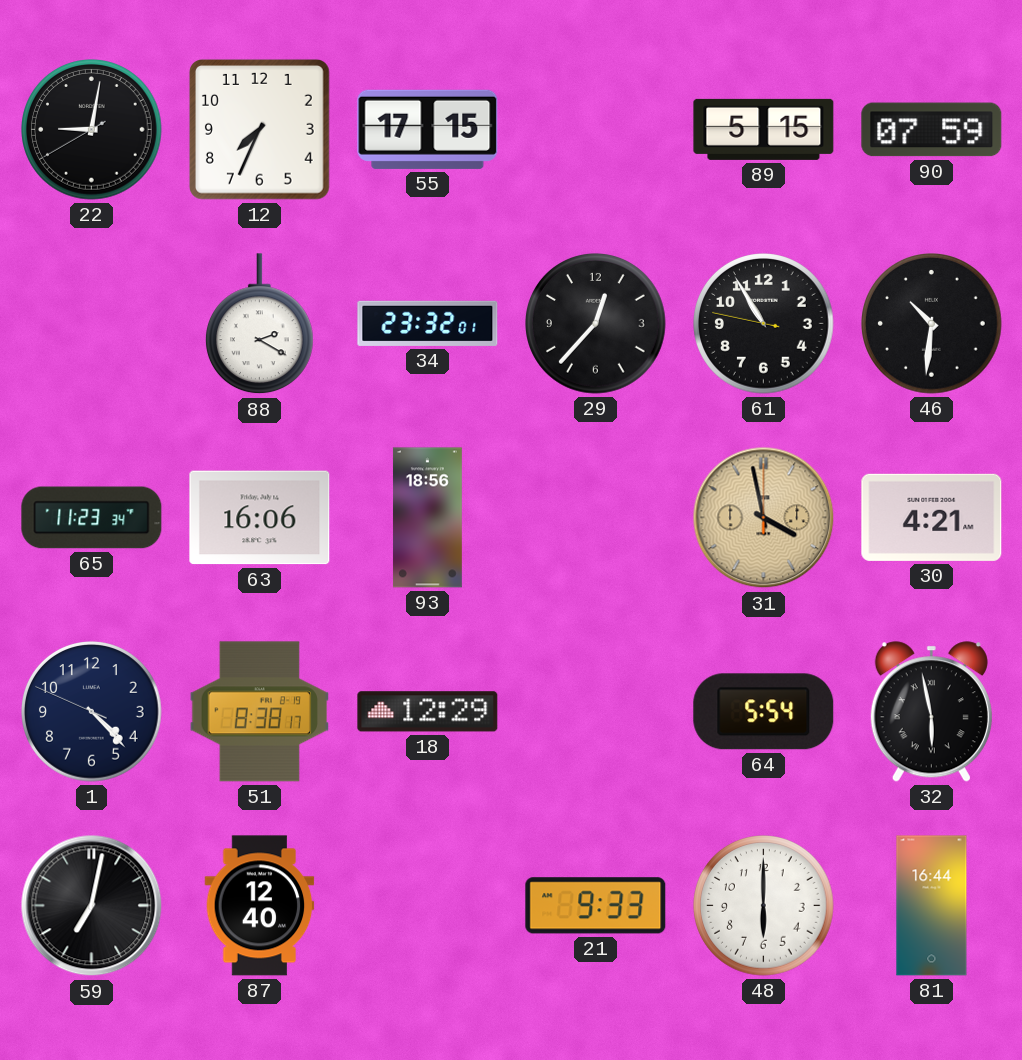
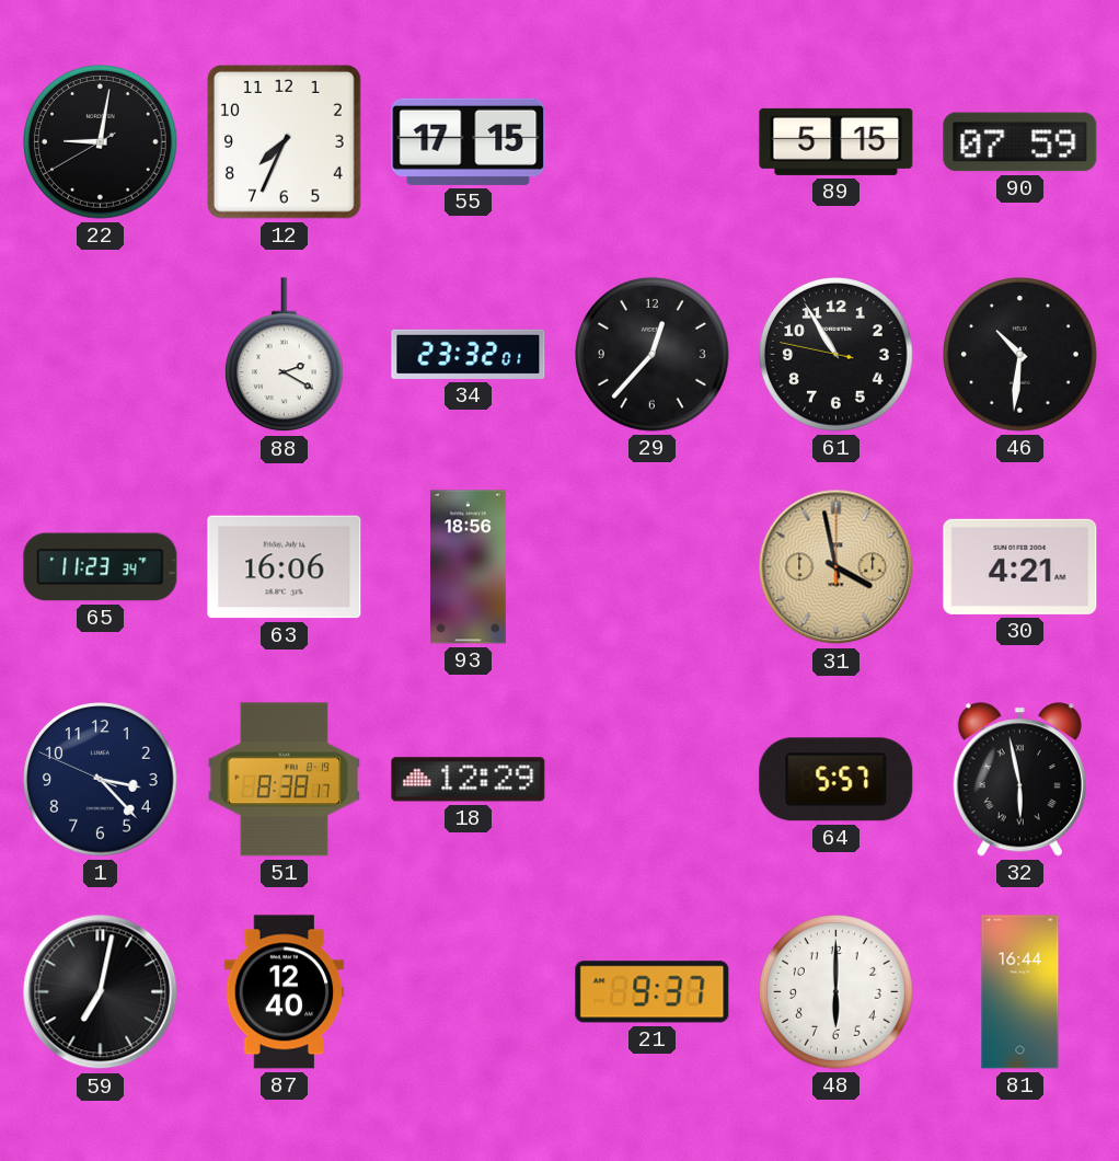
1: 4:22 -> 3:22
64: 5:54 -> 5:57
21: 9:33 -> 9:37
